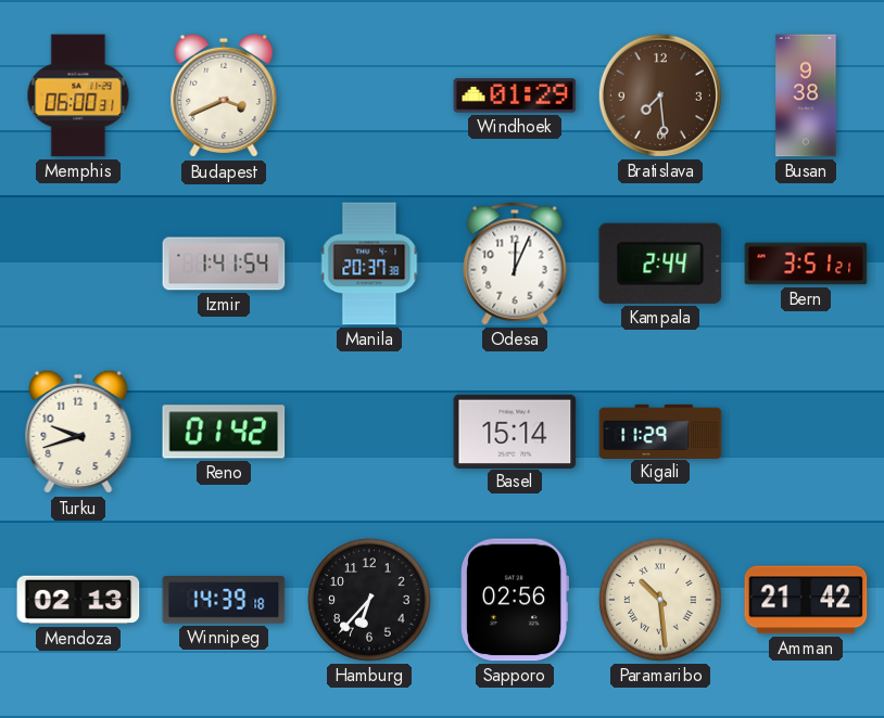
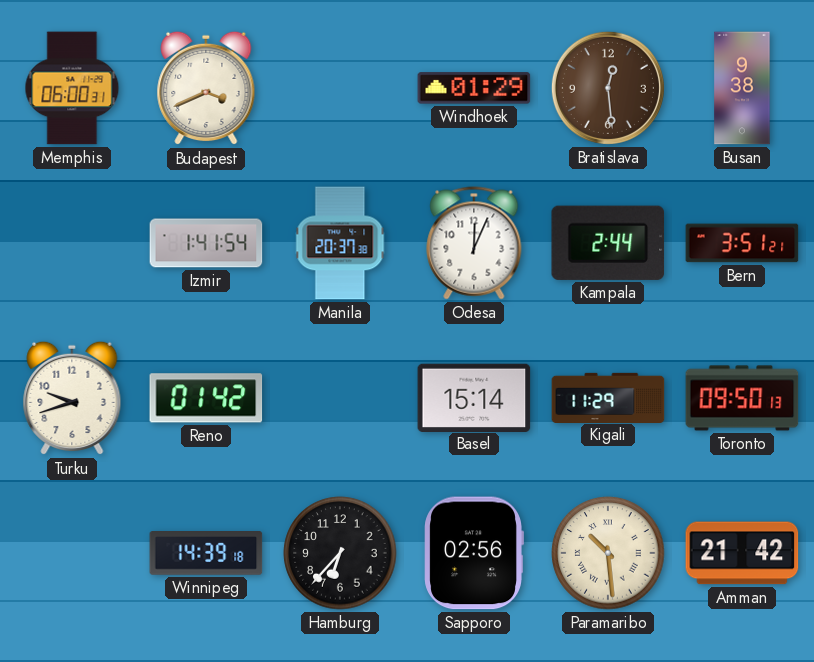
Bratislava: 7:29 -> 12:29
Toronto: none -> 09:50
Mendoza: 02:13 -> none
